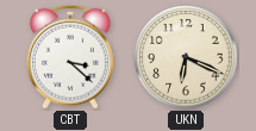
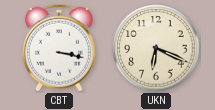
CBT: 3:22 -> 3:17
